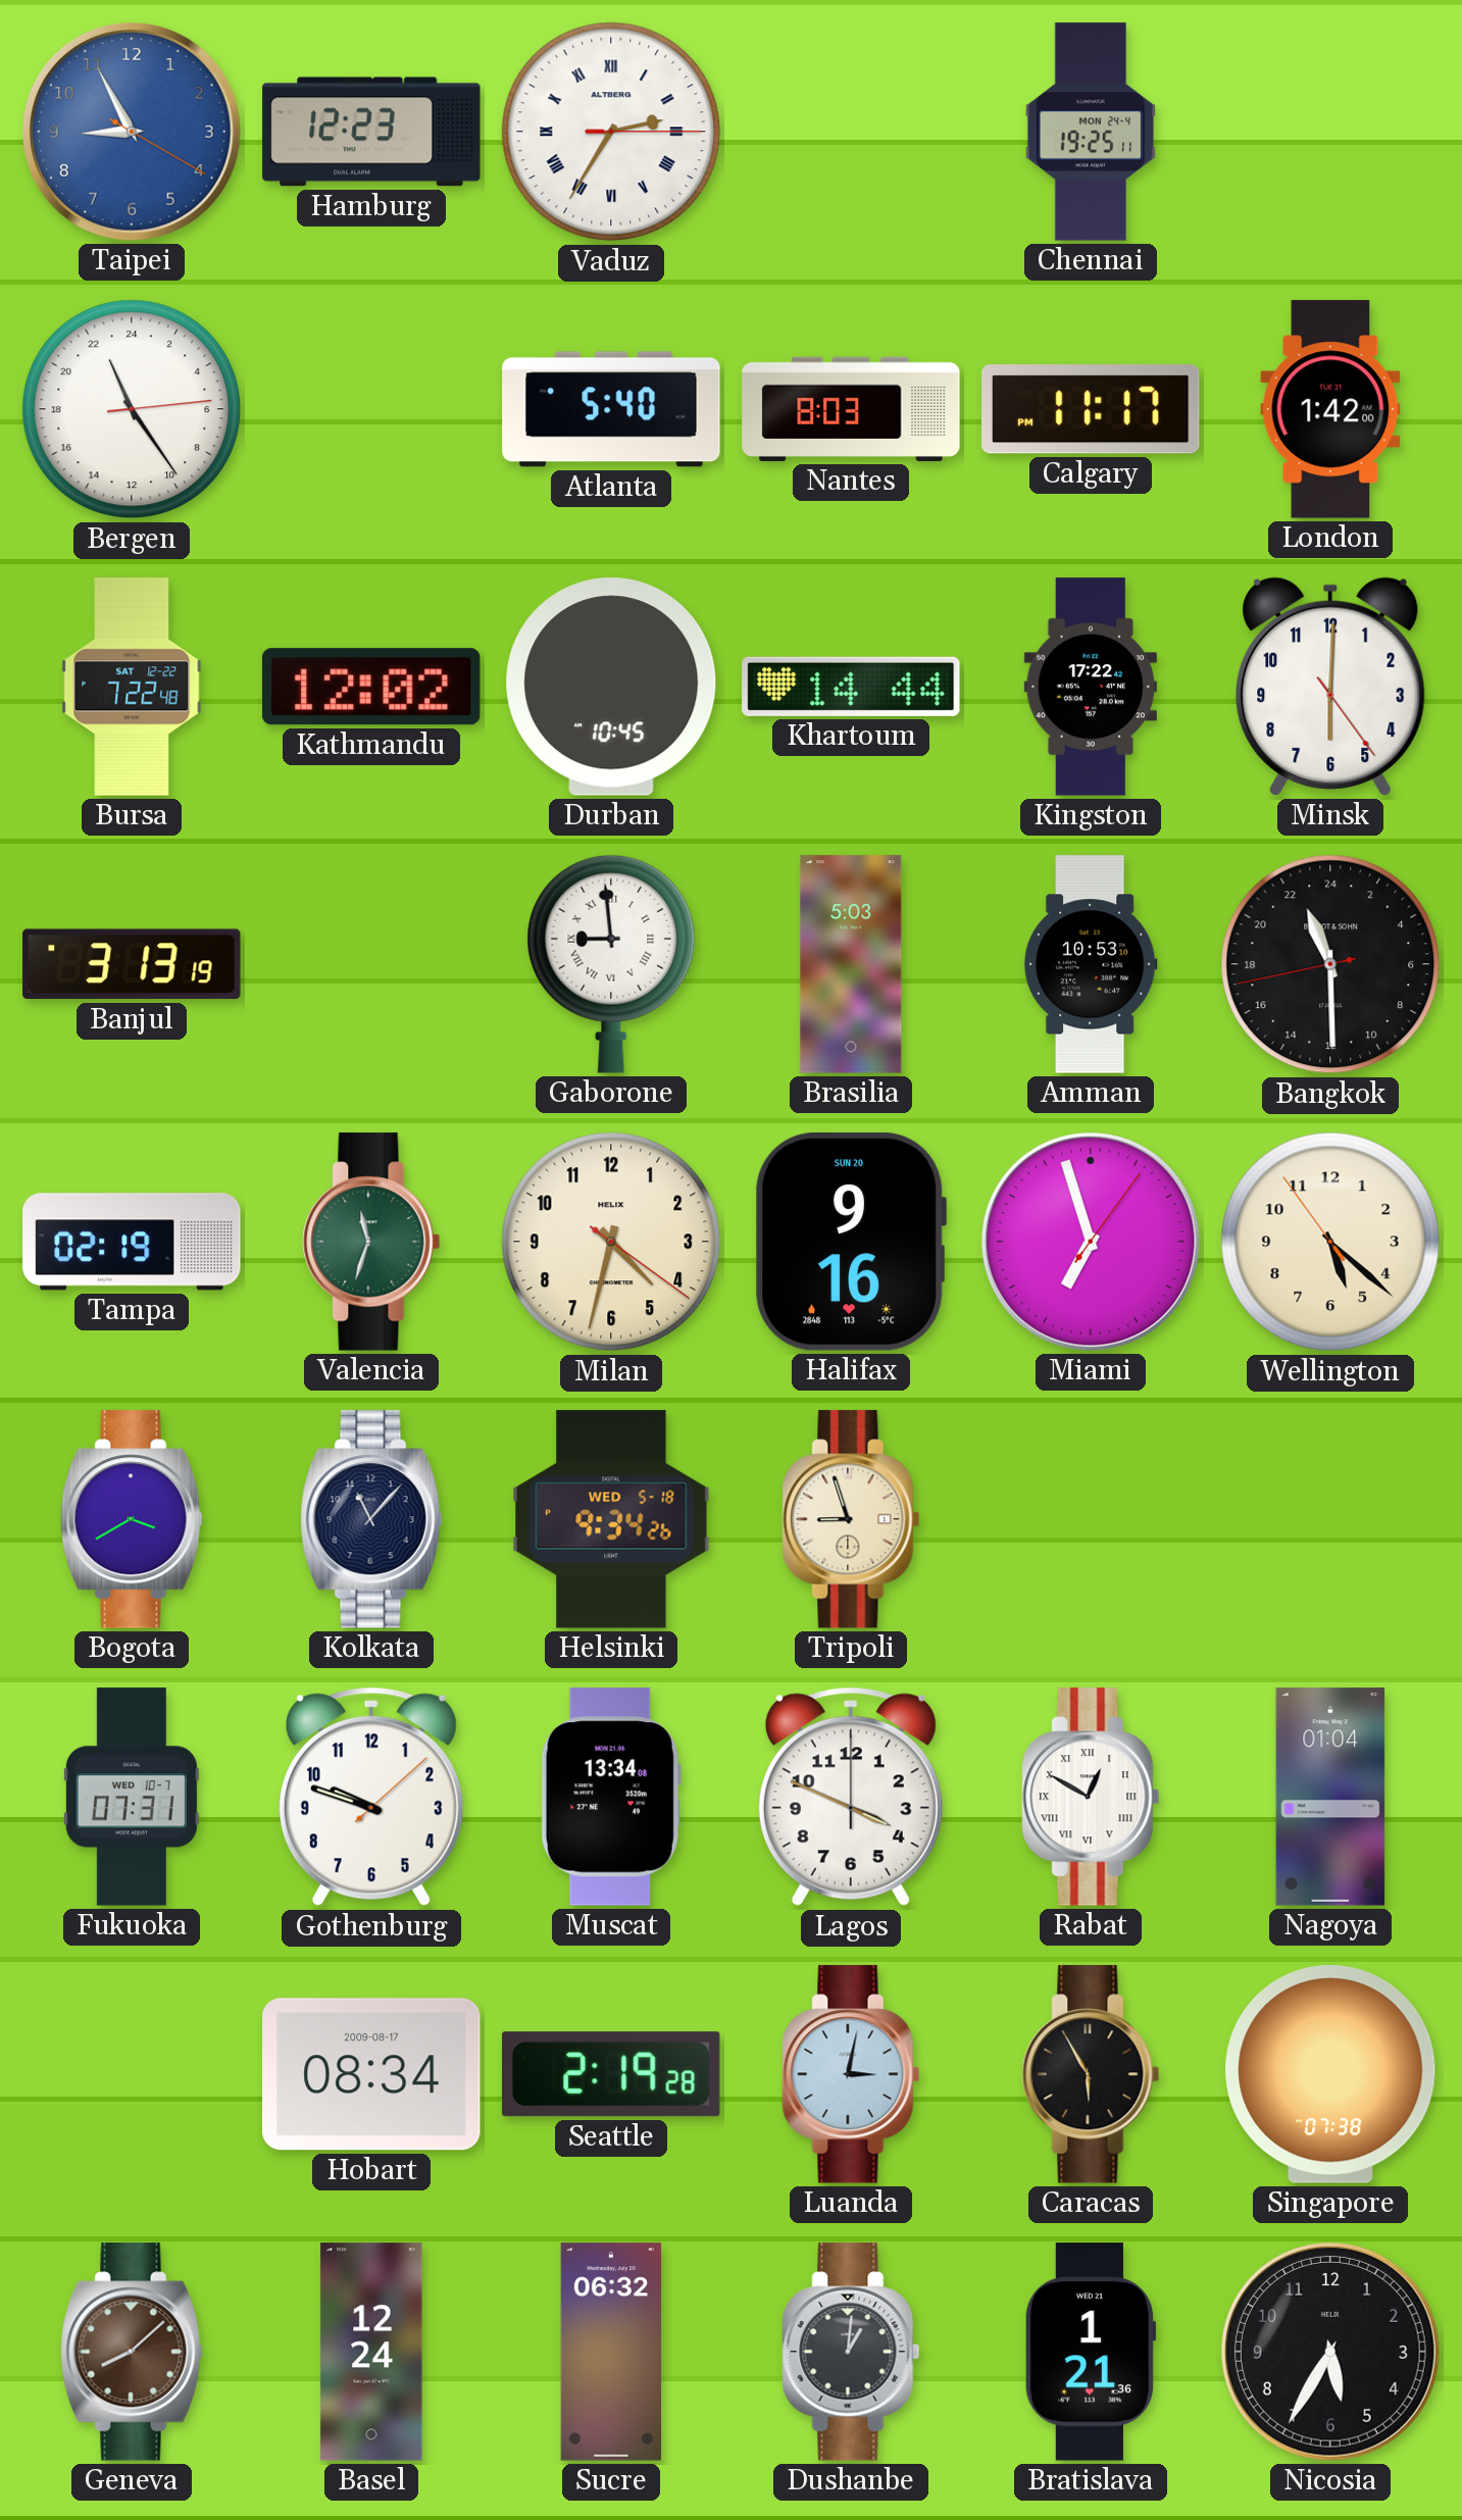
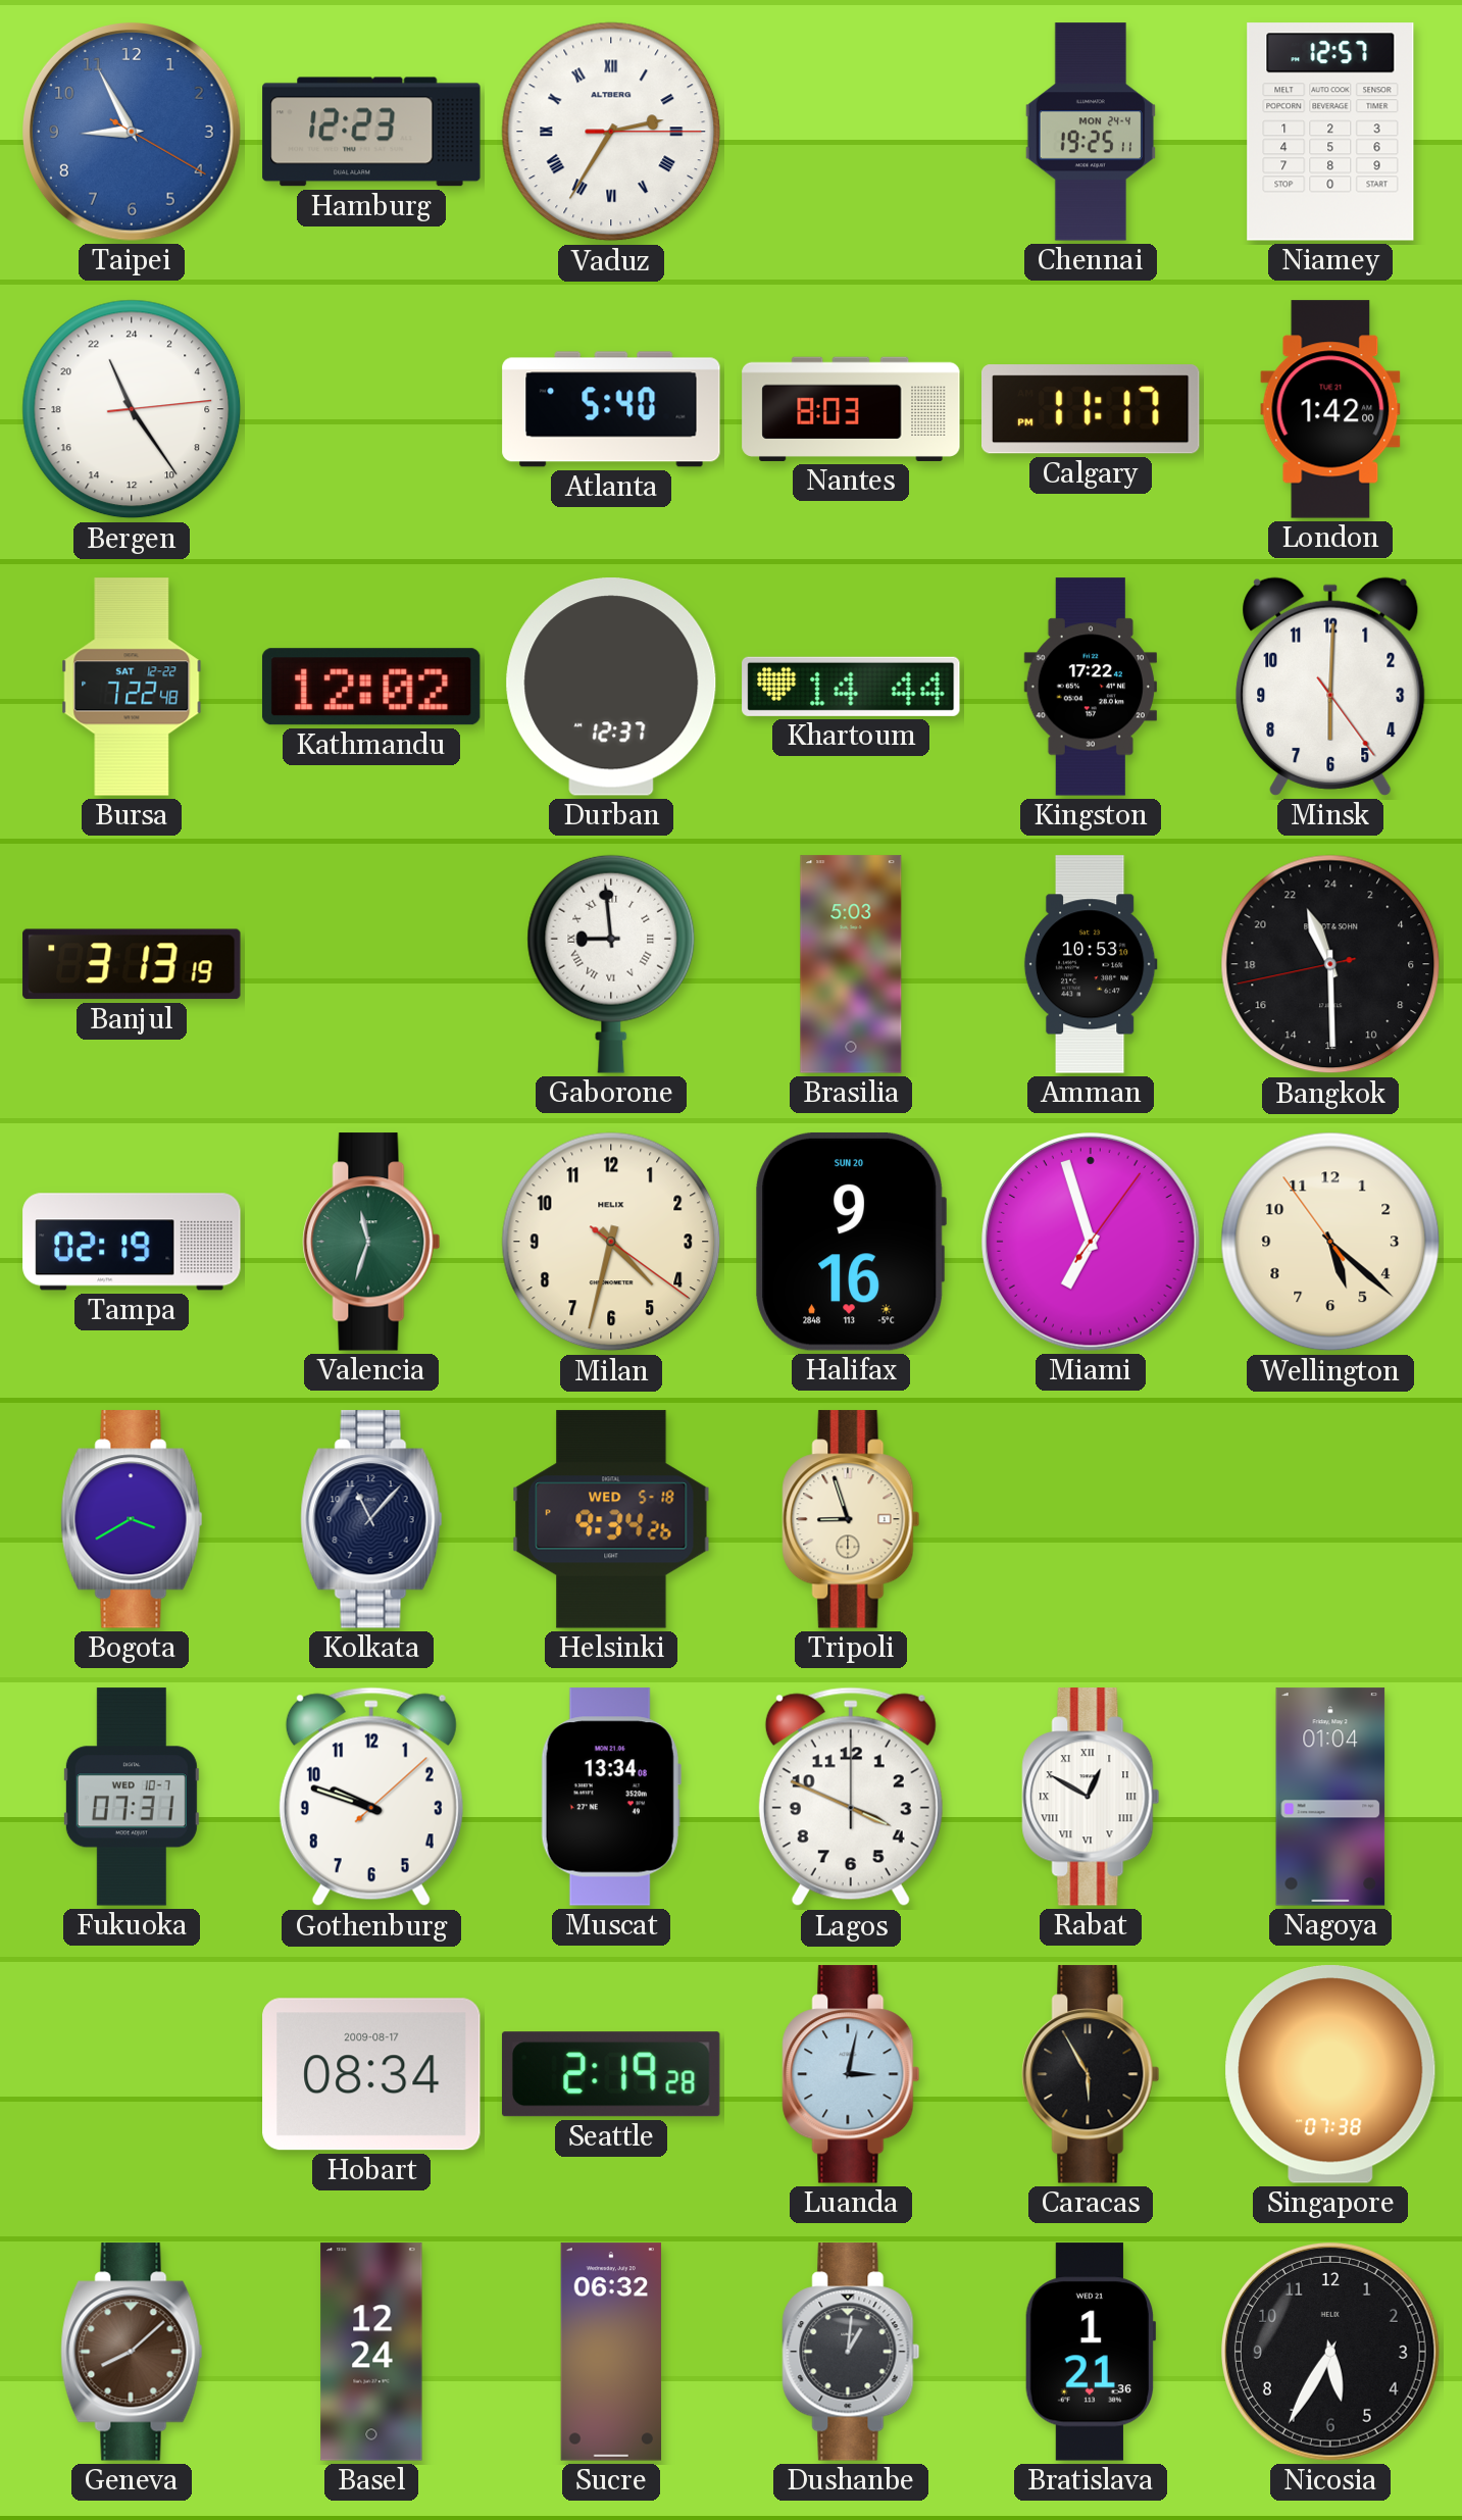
Niamey: none -> 12:57
Durban: 10:45 -> 12:37
